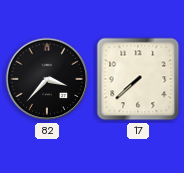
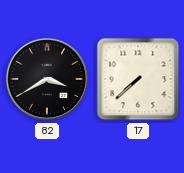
82: 3:37 -> 3:40
